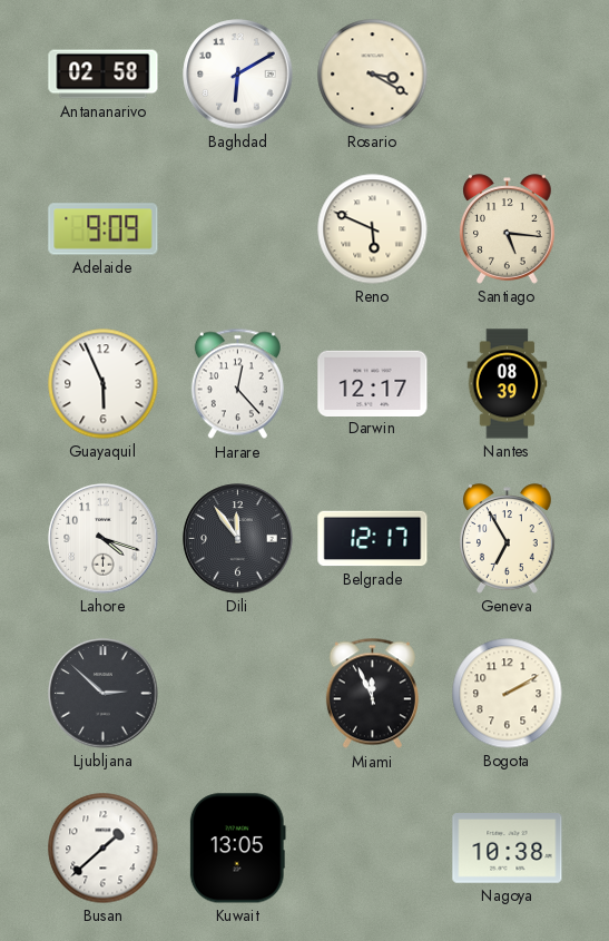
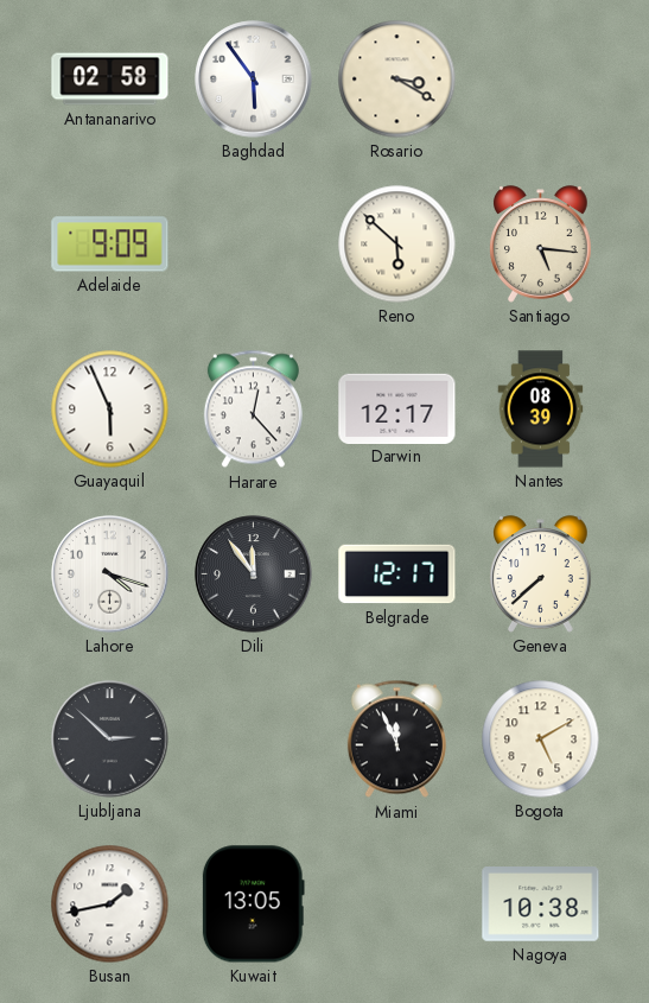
Baghdad: 6:10 -> 5:54
Reno: 5:49 -> 5:52
Geneva: 6:55 -> 7:38
Bogota: 2:10 -> 5:10
Busan: 1:38 -> 1:43
